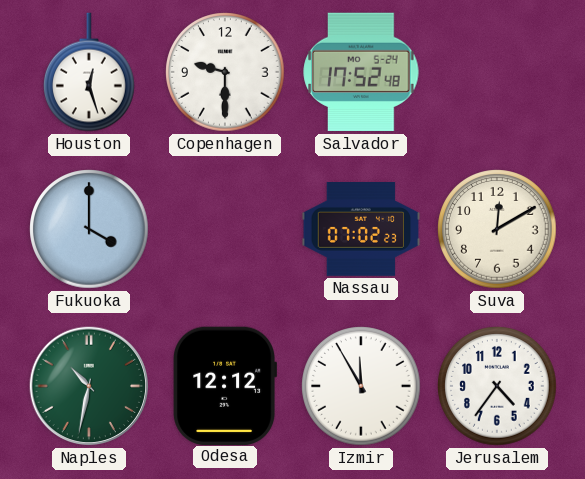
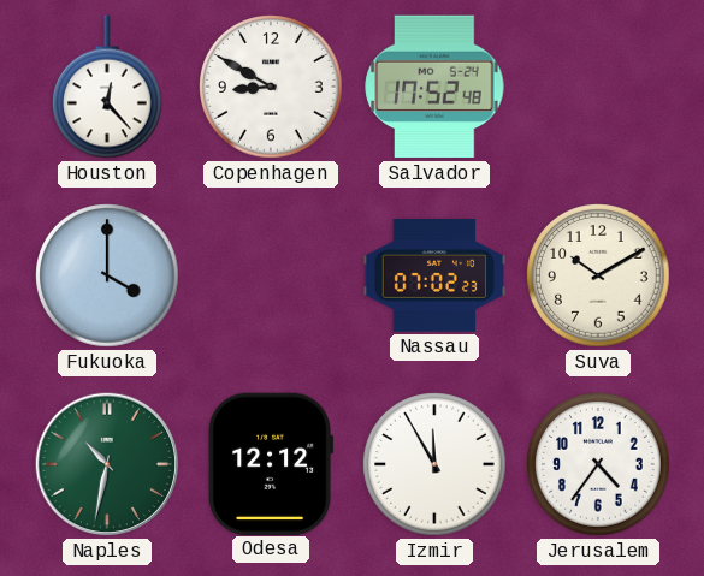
Houston: 12:27 -> 12:23
Copenhagen: 9:30 -> 8:50
Suva: 12:10 -> 10:10
